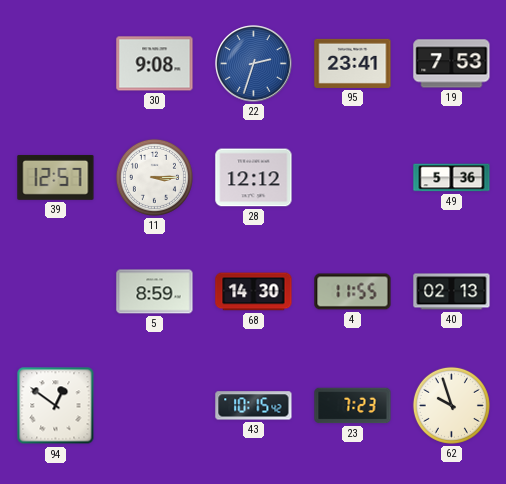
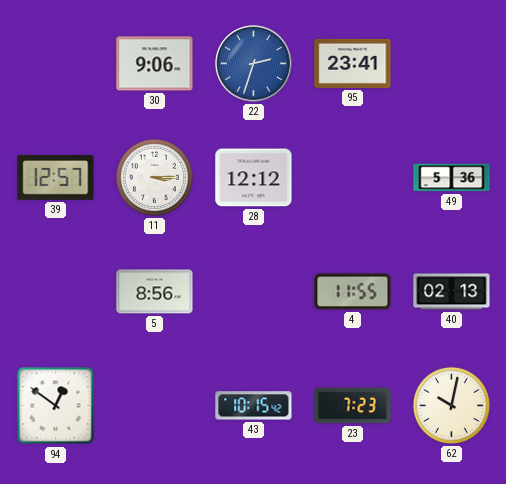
30: 9:08 -> 9:06
19: 7:53 -> none
5: 8:59 -> 8:56
68: 14:30 -> none
62: 9:57 -> 10:02
